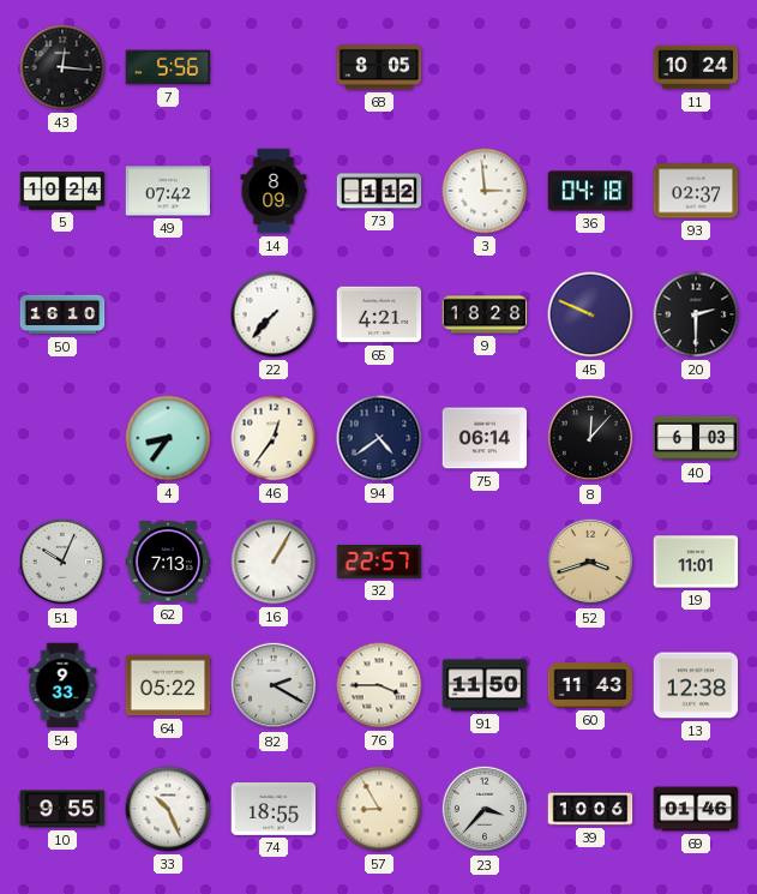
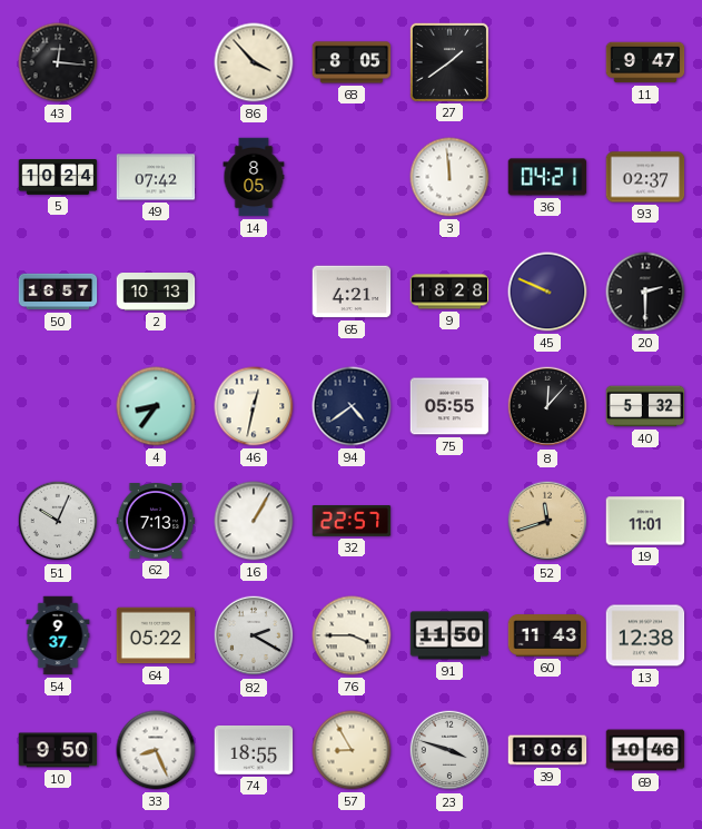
7: 5:56 -> none
86: none -> 3:53
27: none -> 1:39
11: 10:24 -> 9:47
14: 8:09 -> 8:05
73: 1:12 -> none
3: 2:59 -> 11:59
36: 04:18 -> 04:21
50: 16:10 -> 16:57
2: none -> 10:13
22: 7:37 -> none
46: 12:36 -> 12:32
75: 06:14 -> 05:55
40: 6:03 -> 5:32
52: 3:42 -> 11:42
54: 9:33 -> 9:37
10: 9:55 -> 9:50
33: 10:26 -> 8:26
23: 3:37 -> 3:48
69: 01:46 -> 10:46
